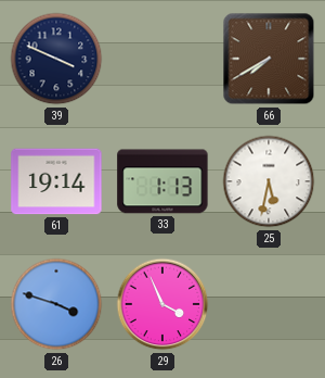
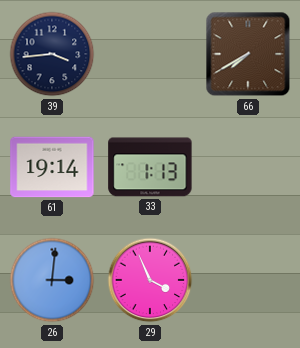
39: 3:49 -> 3:44
25: 5:32 -> none
26: 3:48 -> 3:01
